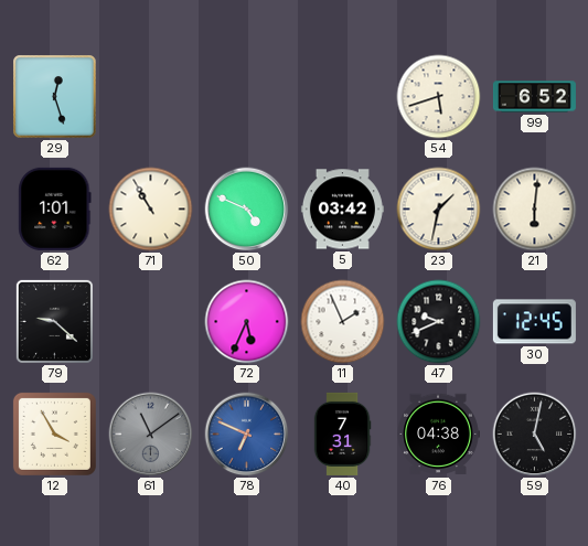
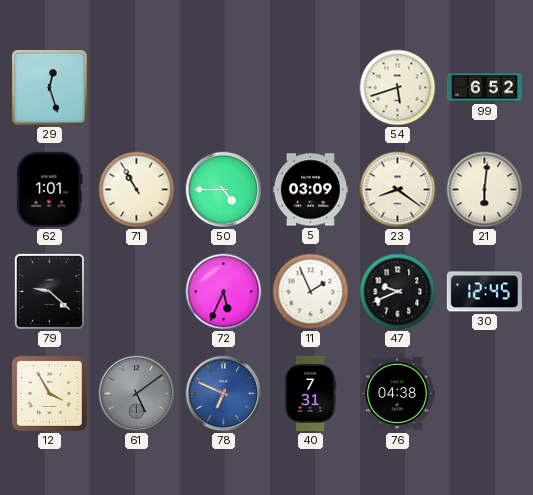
50: 4:49 -> 4:45
5: 03:42 -> 03:09
23: 1:32 -> 8:21
61: 11:09 -> 5:09
59: 5:02 -> none
